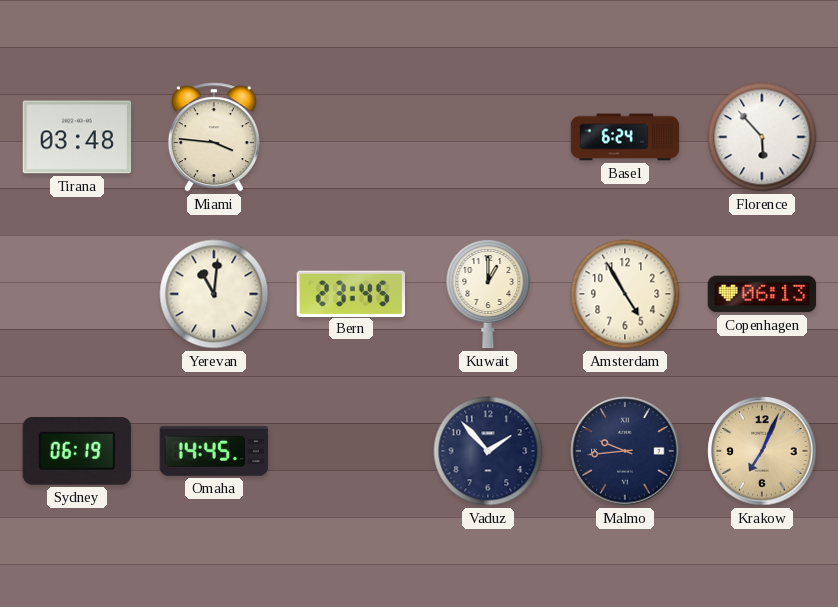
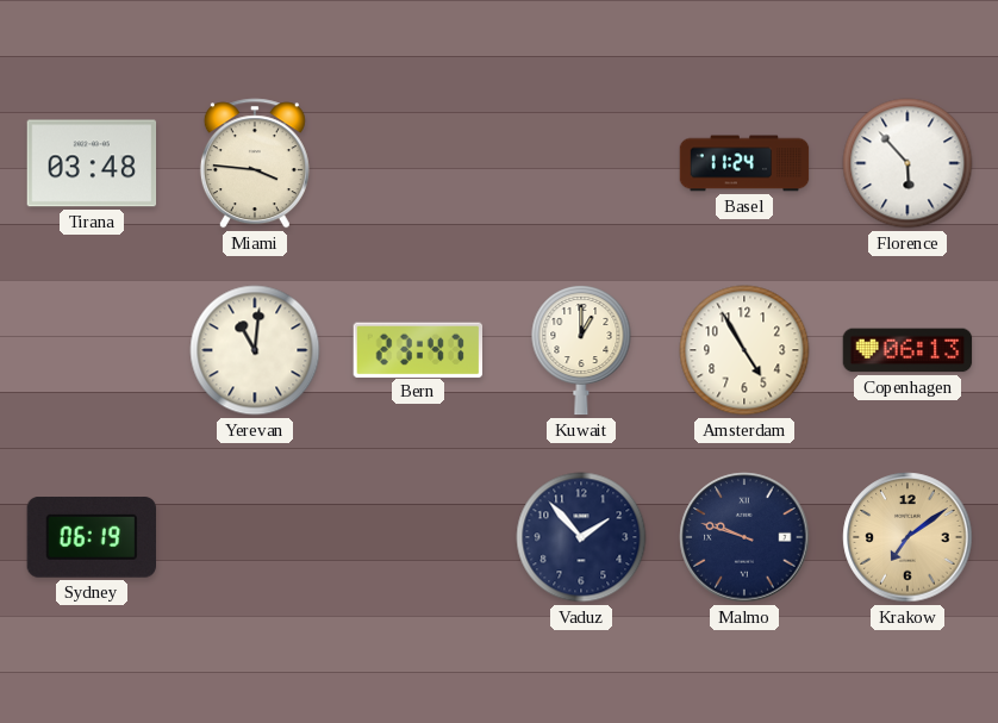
Basel: 6:24 -> 11:24
Bern: 23:45 -> 23:47
Omaha: 14:45 -> none
Malmo: 9:44 -> 9:48
Krakow: 7:04 -> 7:09
